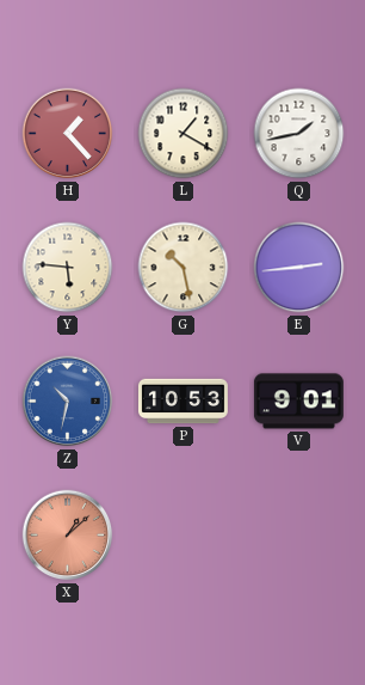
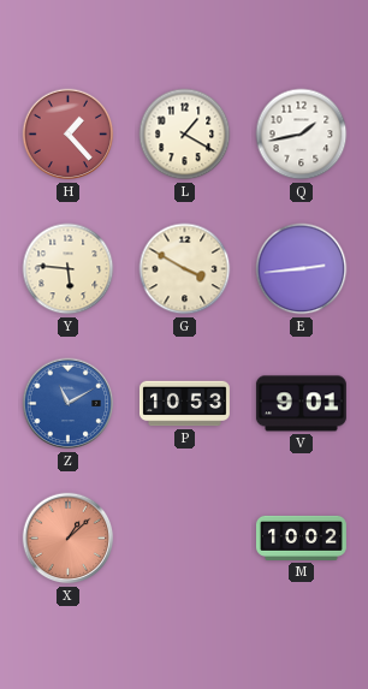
G: 10:28 -> 3:50
Z: 10:32 -> 11:10
M: none -> 10:02
